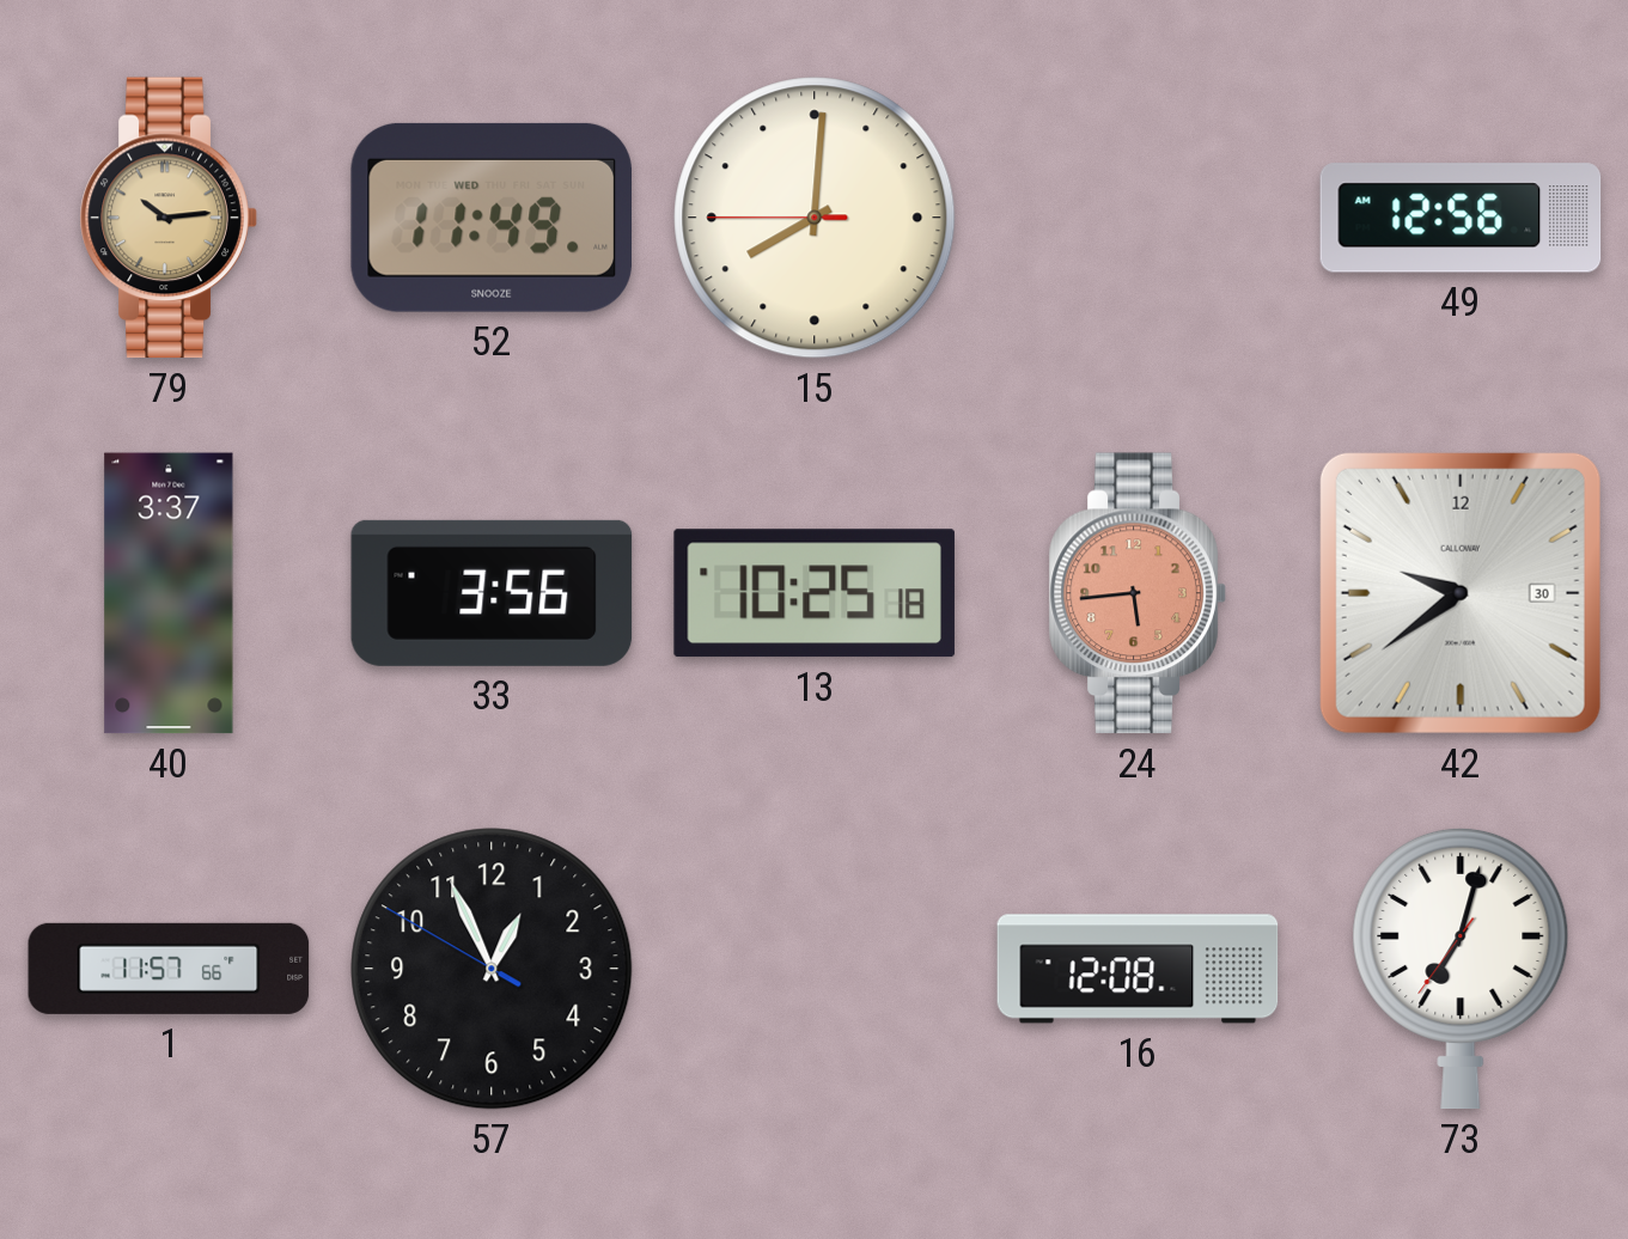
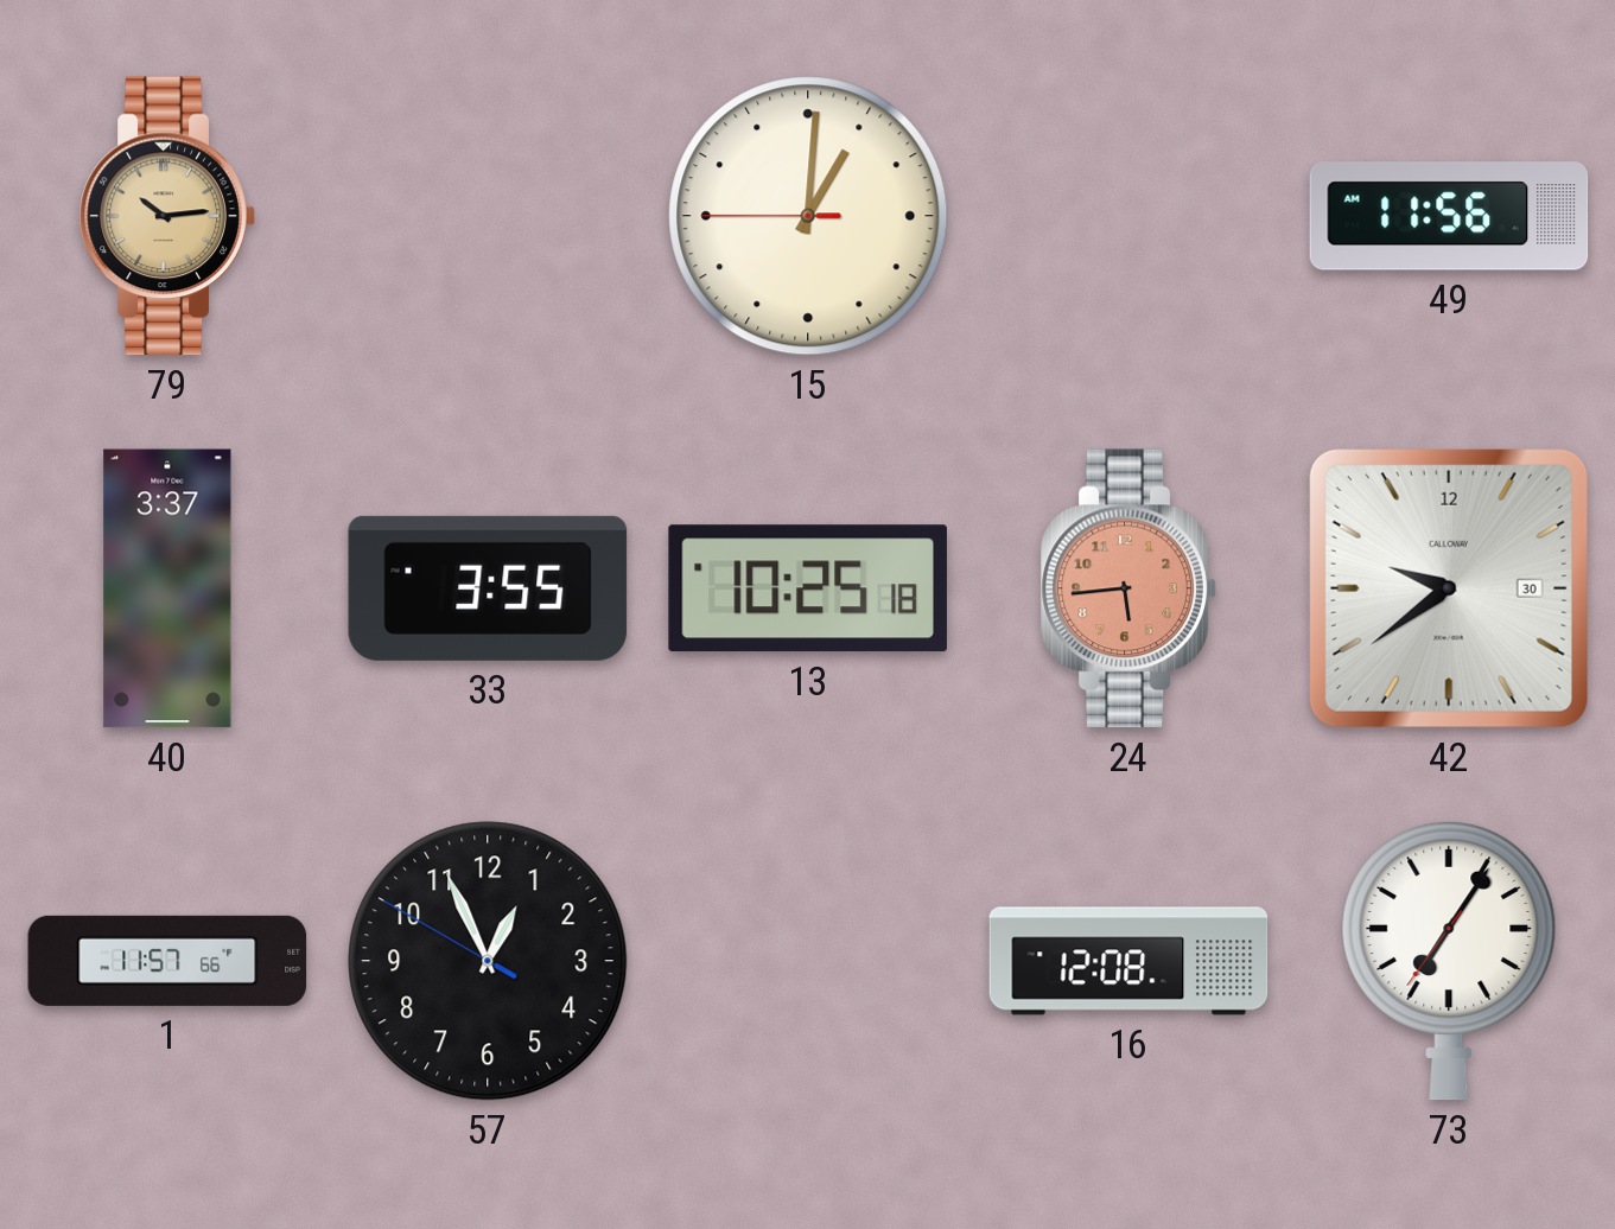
52: 11:49 -> none
15: 8:00 -> 1:00
49: 12:56 -> 11:56
33: 3:56 -> 3:55
73: 7:02 -> 7:05
